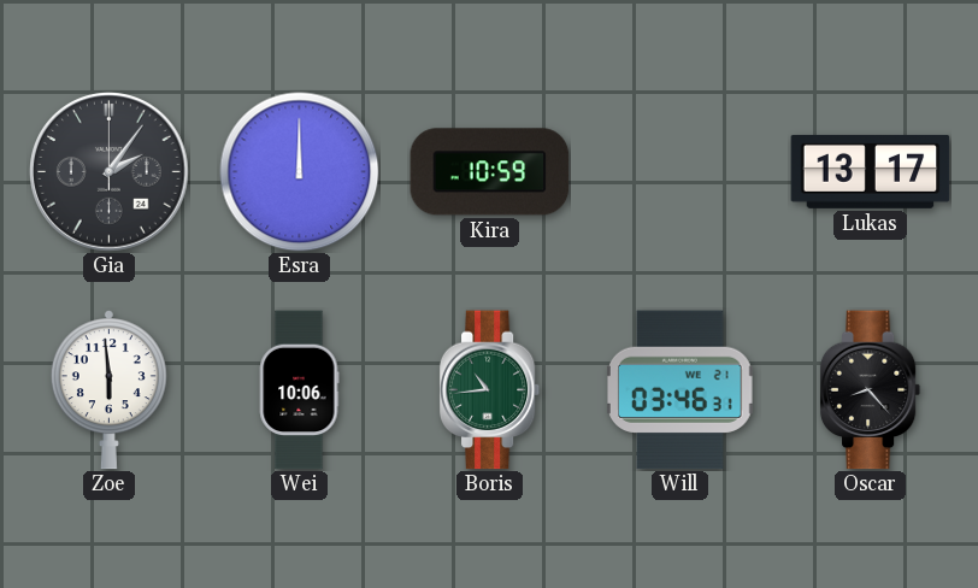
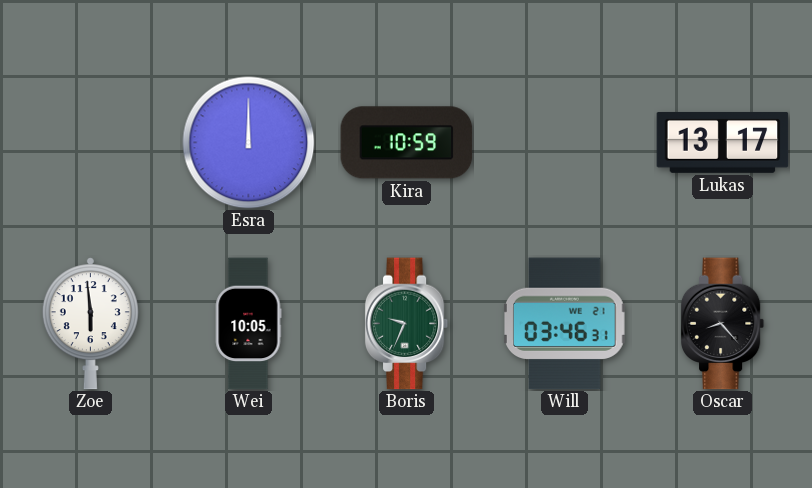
Gia: 2:06 -> none
Wei: 10:06 -> 10:05
Boris: 10:44 -> 9:34
